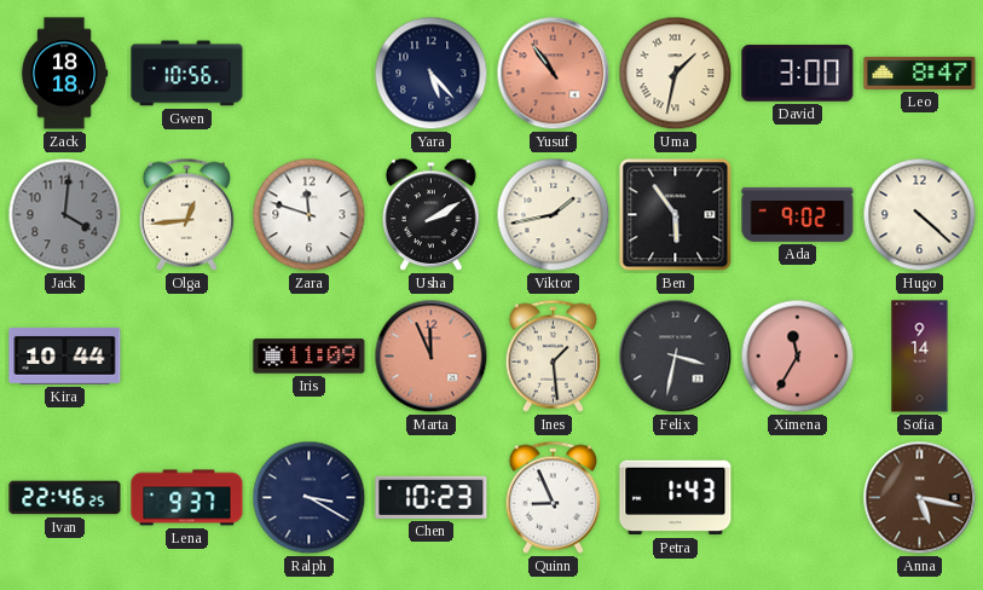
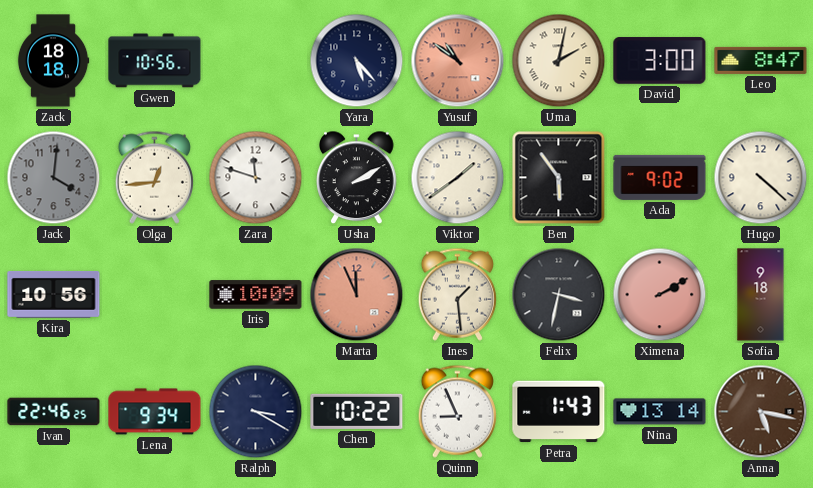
Yusuf: 10:54 -> 10:51
Uma: 1:32 -> 2:02
Viktor: 1:43 -> 1:39
Kira: 10:44 -> 10:56
Iris: 11:09 -> 10:09
Ximena: 11:35 -> 2:10
Sofia: 9:14 -> 9:18
Lena: 9:37 -> 9:34
Chen: 10:23 -> 10:22
Nina: none -> 13:14
